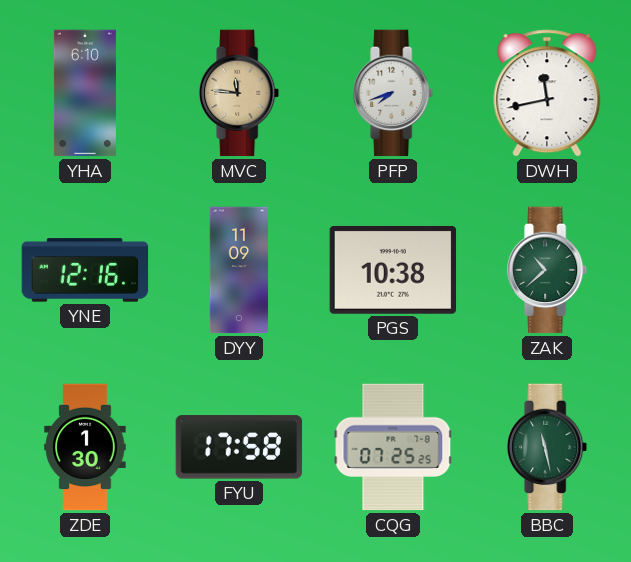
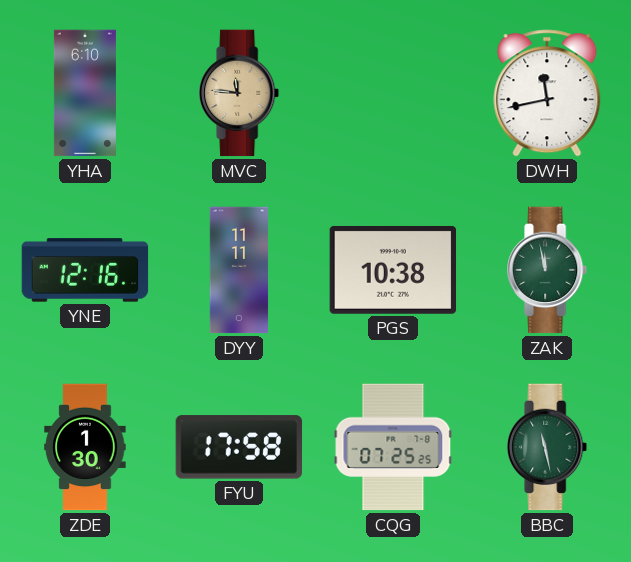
PFP: 7:42 -> none
DYY: 11:09 -> 11:11
ZAK: 10:38 -> 11:58
